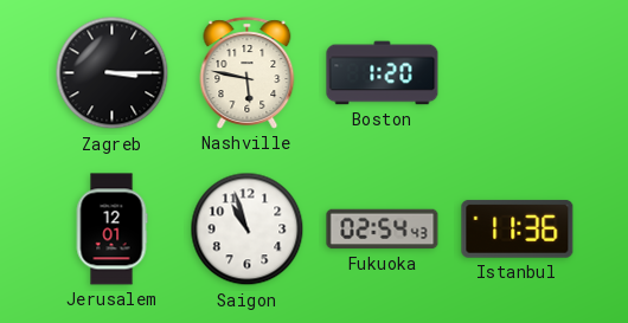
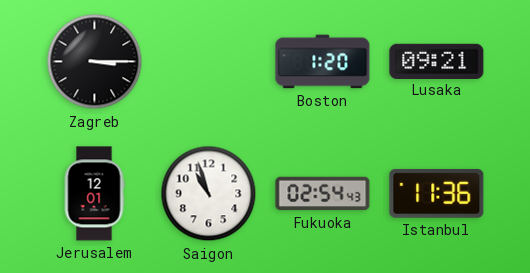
Nashville: 5:47 -> none
Lusaka: none -> 09:21
